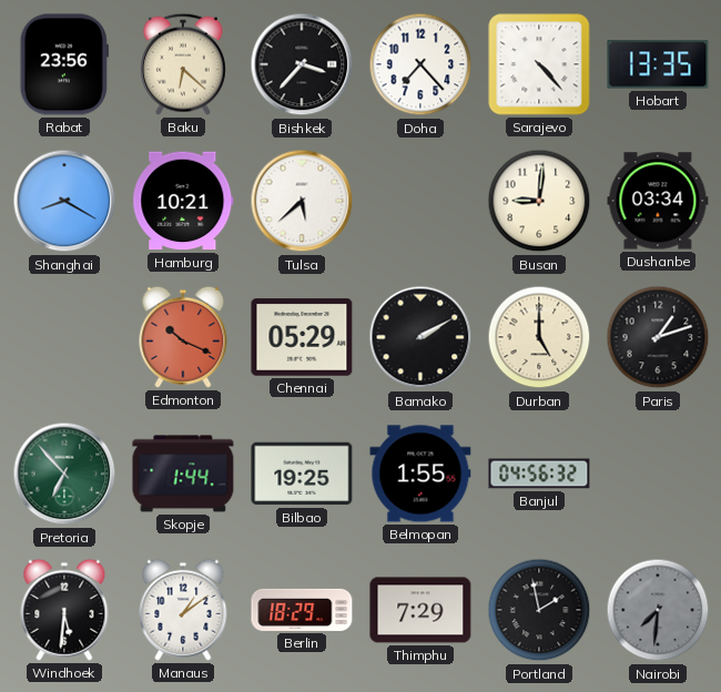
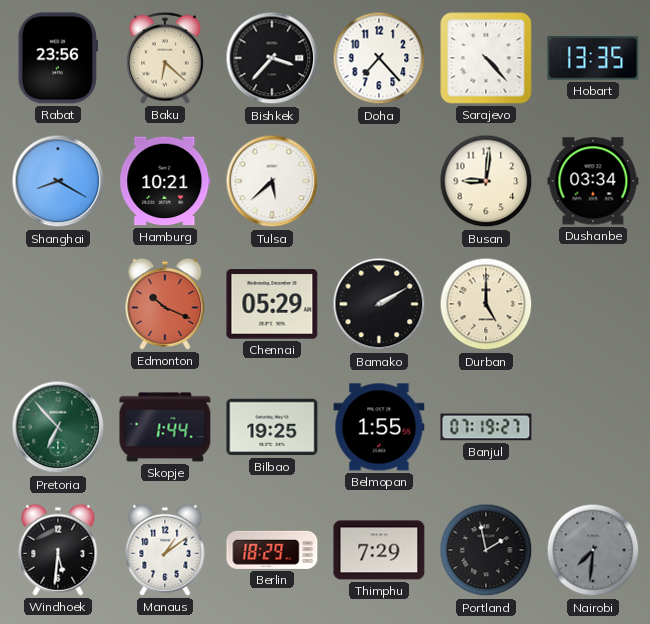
Paris: 1:12 -> none
Banjul: 04:56 -> 07:19
